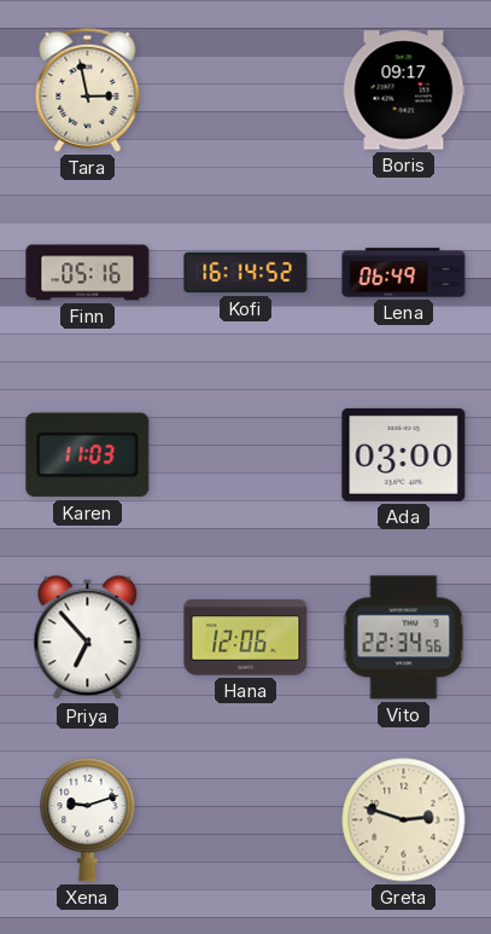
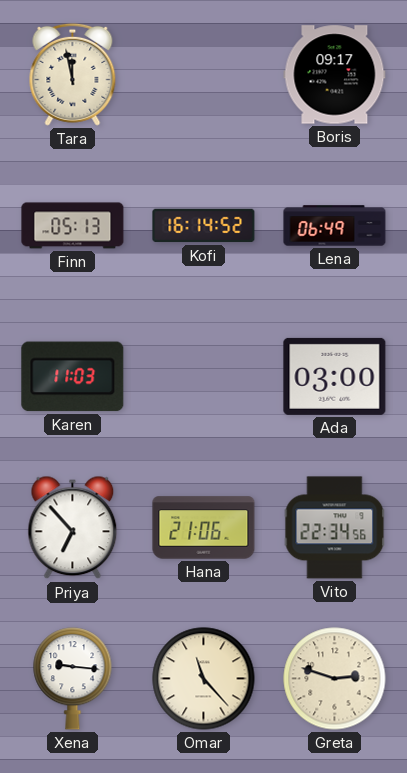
Tara: 2:58 -> 11:58
Finn: 05:16 -> 05:13
Hana: 12:06 -> 21:06
Xena: 9:12 -> 9:16
Omar: none -> 11:23
